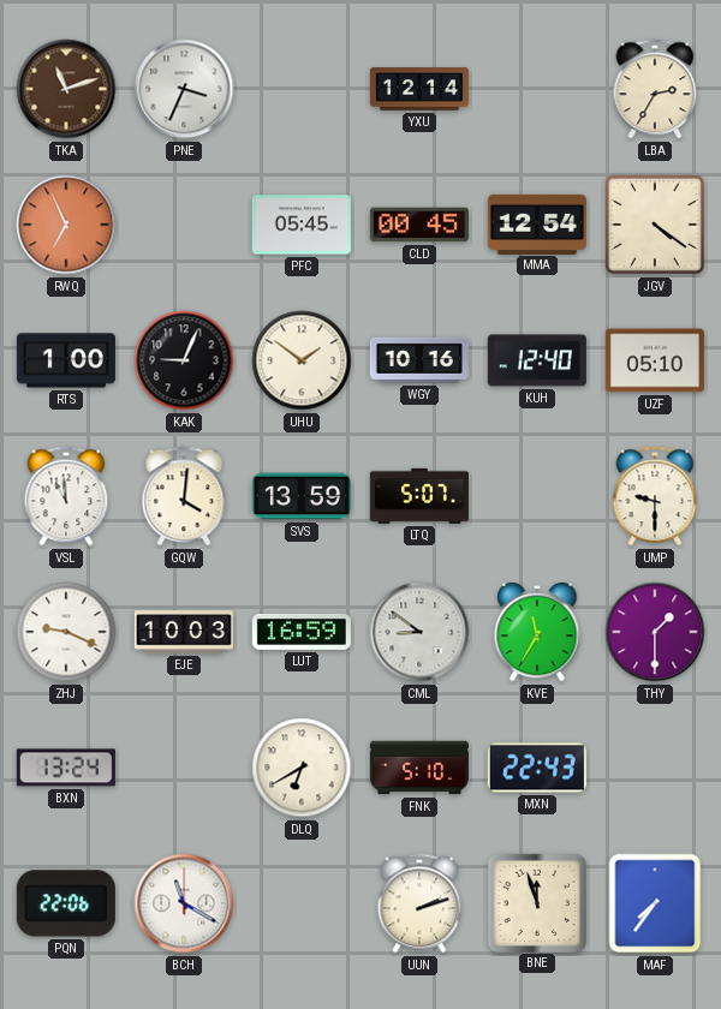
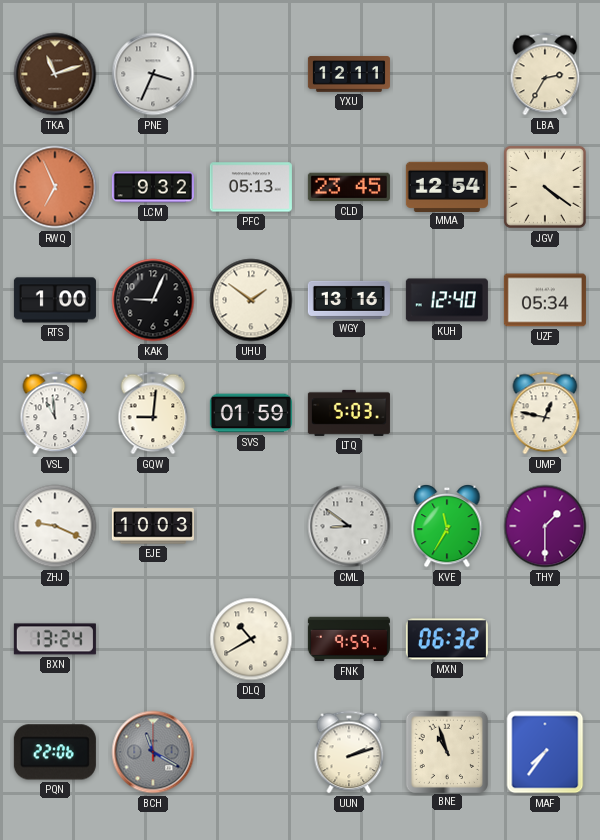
YXU: 12:14 -> 12:11
LCM: none -> 9:32
PFC: 05:45 -> 05:13
CLD: 00:45 -> 23:45
WGY: 10:16 -> 13:16
UZF: 05:10 -> 05:34
GQW: 4:01 -> 9:01
SVS: 13:59 -> 01:59
LTQ: 5:07 -> 5:03
UMP: 9:30 -> 12:47
LUT: 16:59 -> none
DLQ: 6:40 -> 10:40
FNK: 5:10 -> 9:59
MXN: 22:43 -> 06:32
BCH dial: white -> grey
BNE: 11:57 -> 10:57
